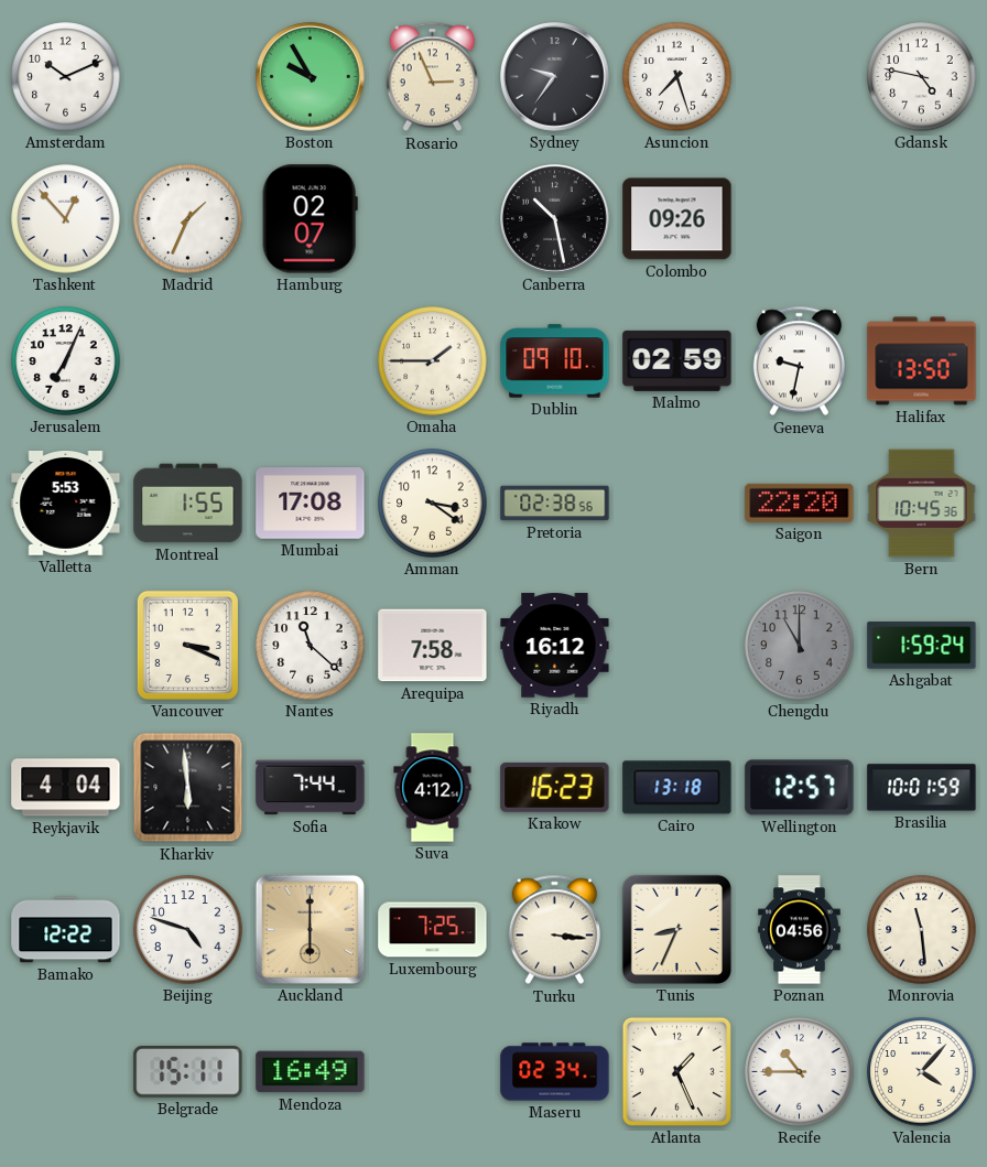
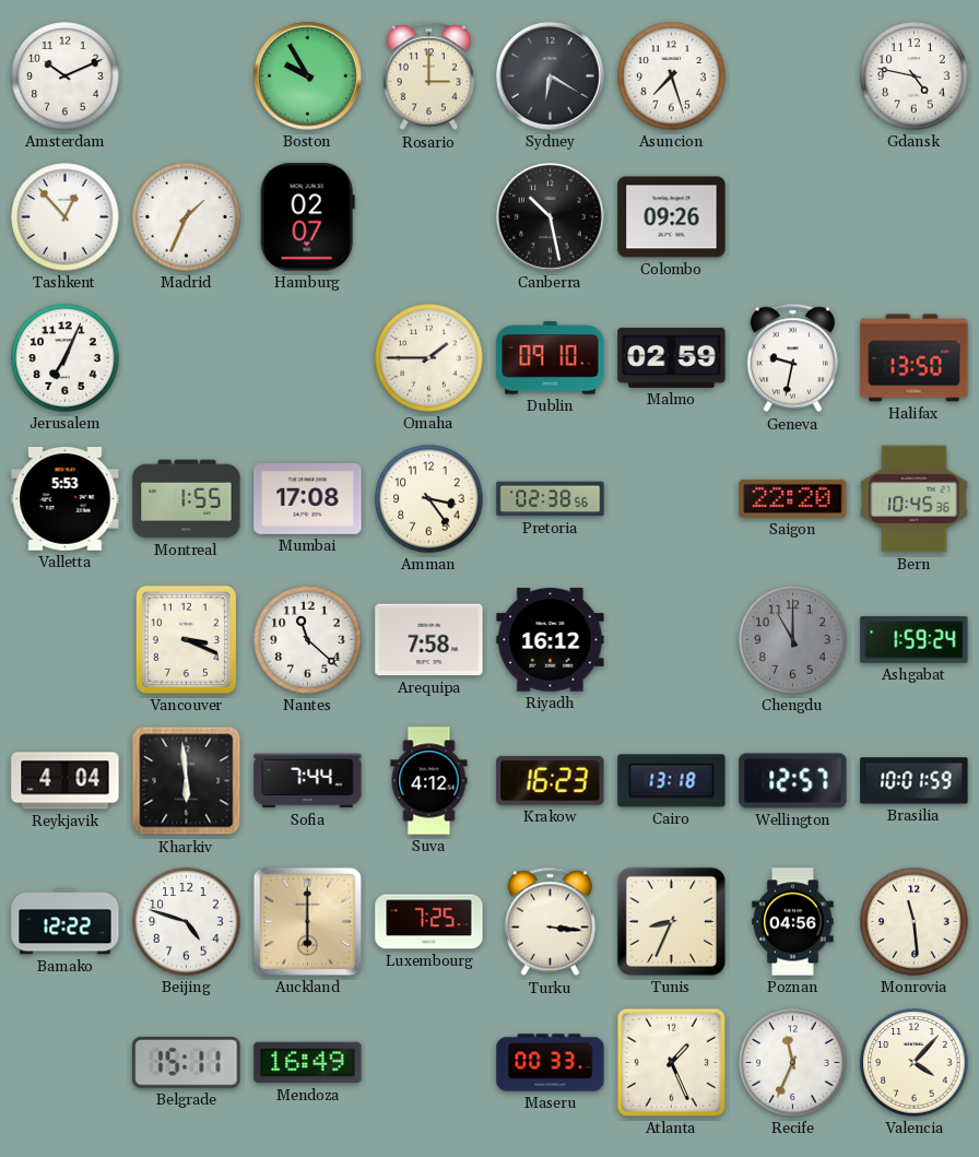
Rosario: 2:56 -> 3:00
Sydney: 9:36 -> 6:20
Amman: 3:21 -> 3:24
Maseru: 02:34 -> 00:33
Recife: 10:45 -> 11:34
